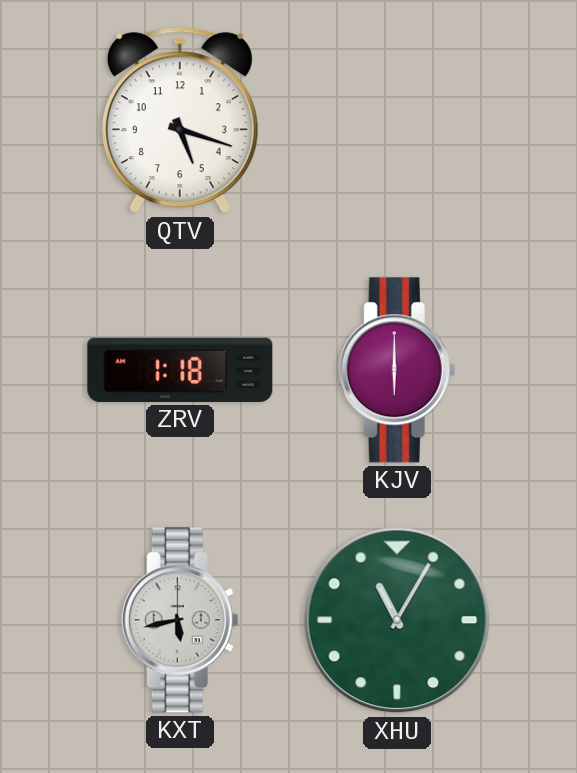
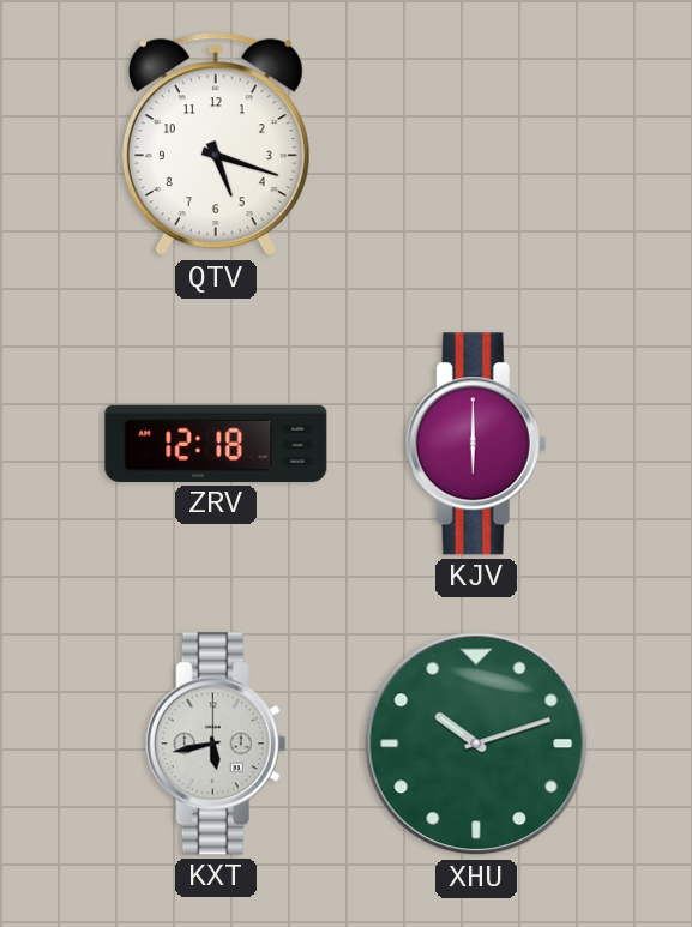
ZRV: 1:18 -> 12:18
XHU: 11:05 -> 10:12
